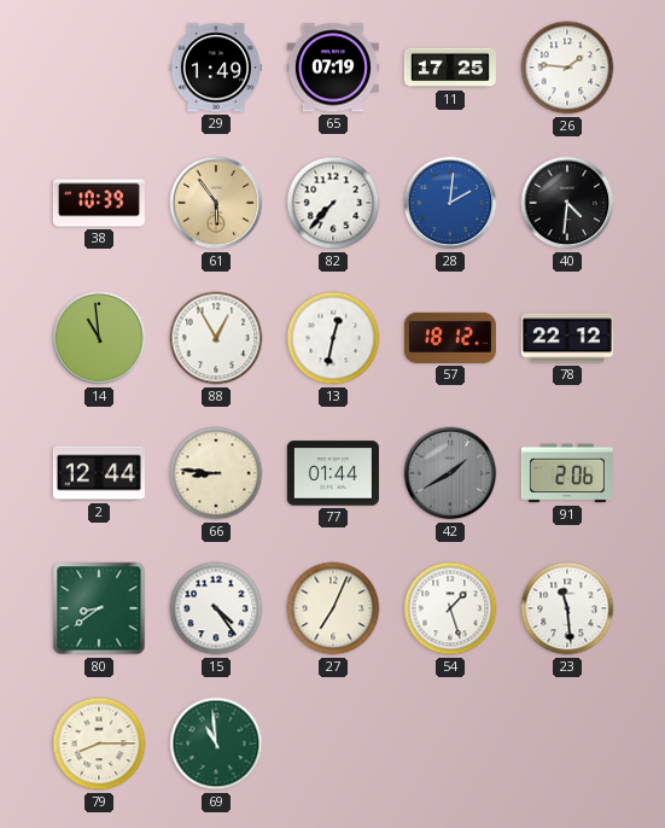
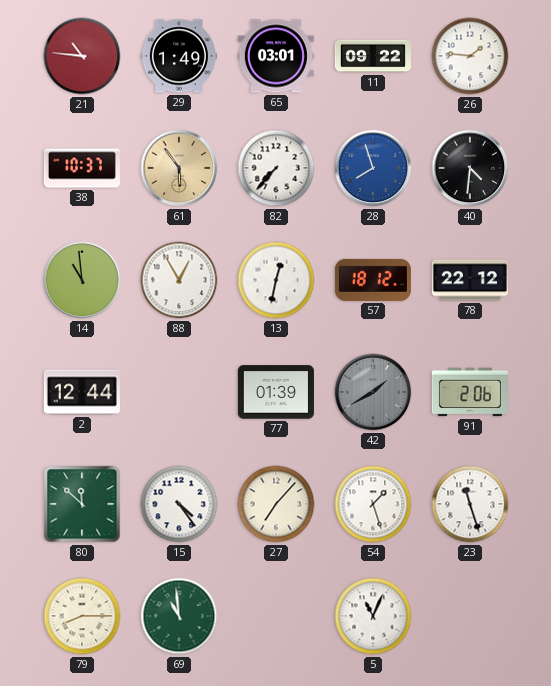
21: none -> 10:46
65: 07:19 -> 03:01
11: 17:25 -> 09:22
38: 10:39 -> 10:37
28: 2:01 -> 7:57
66: 8:46 -> none
77: 01:44 -> 01:39
80: 8:39 -> 11:52
27: 7:04 -> 7:07
23: 11:29 -> 11:27
5: none -> 11:04
